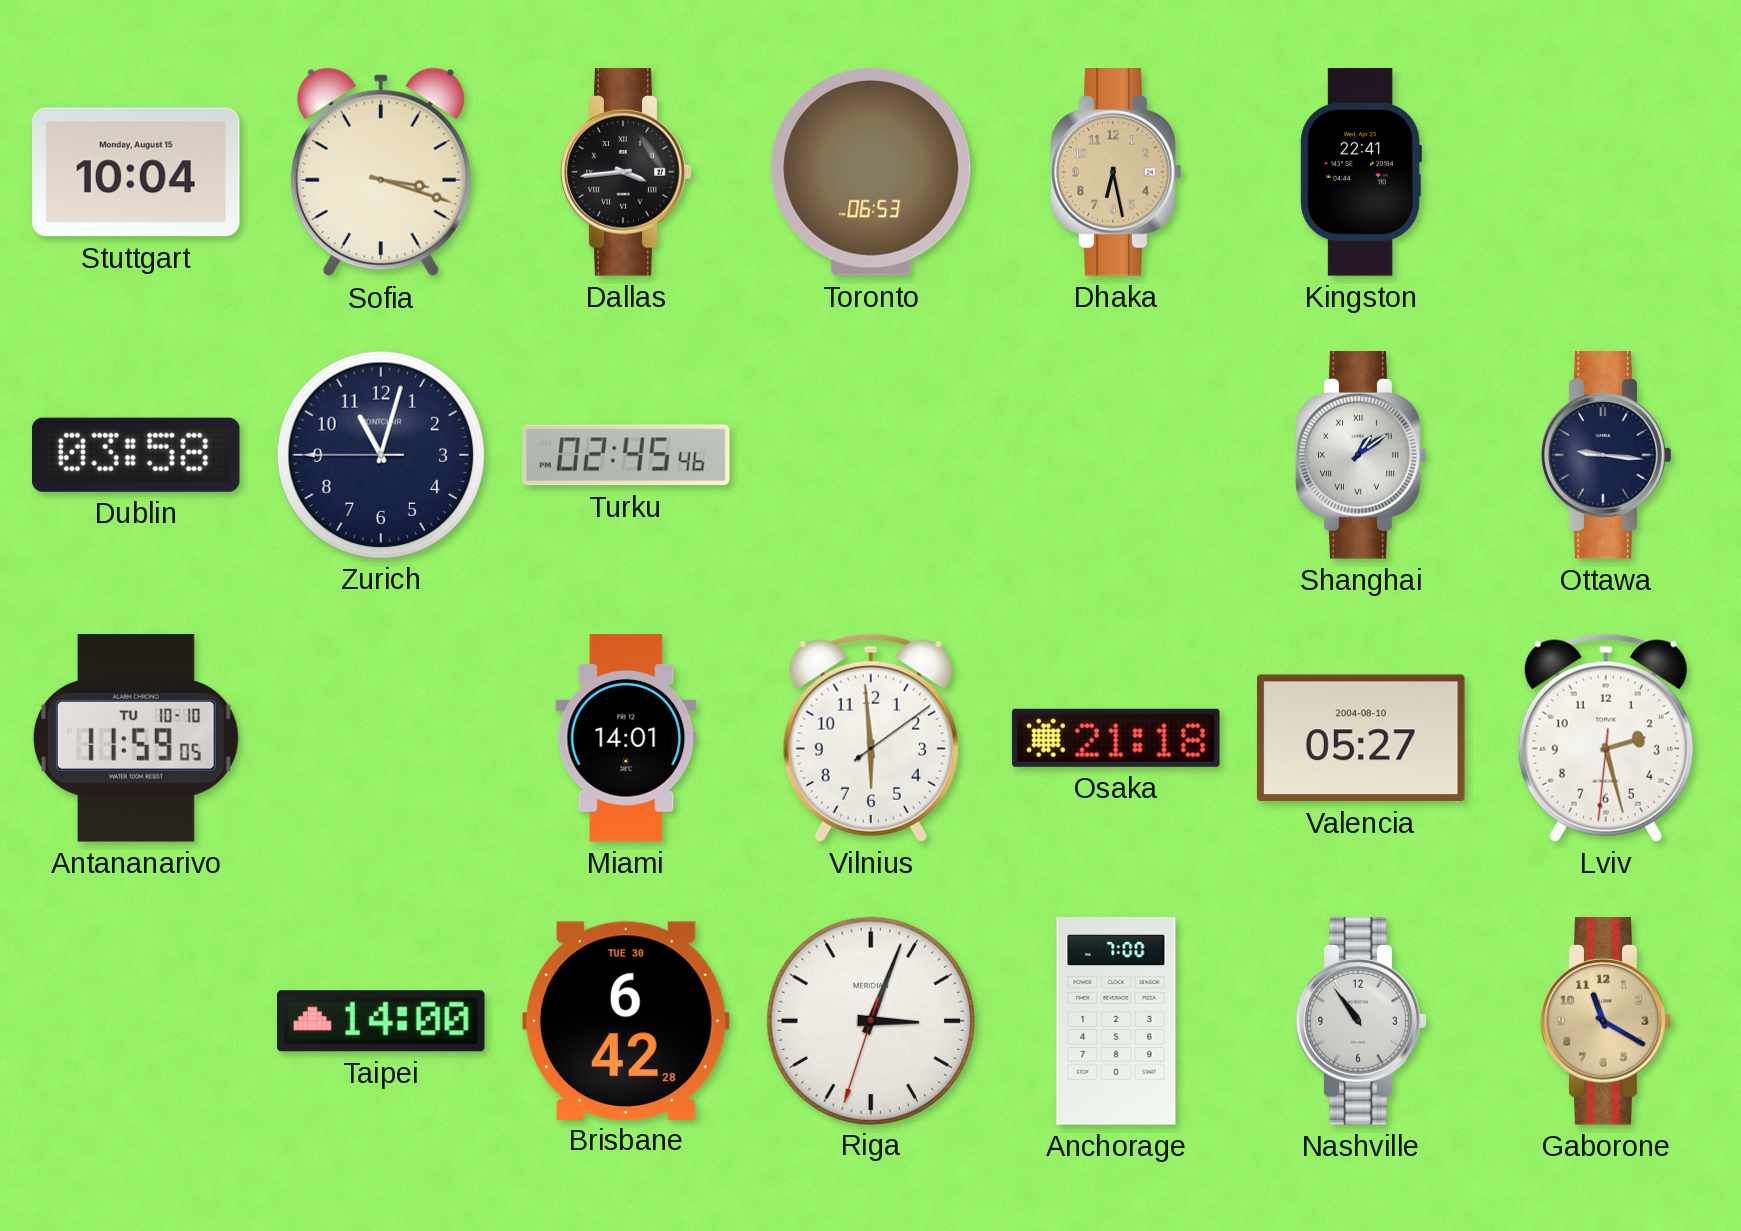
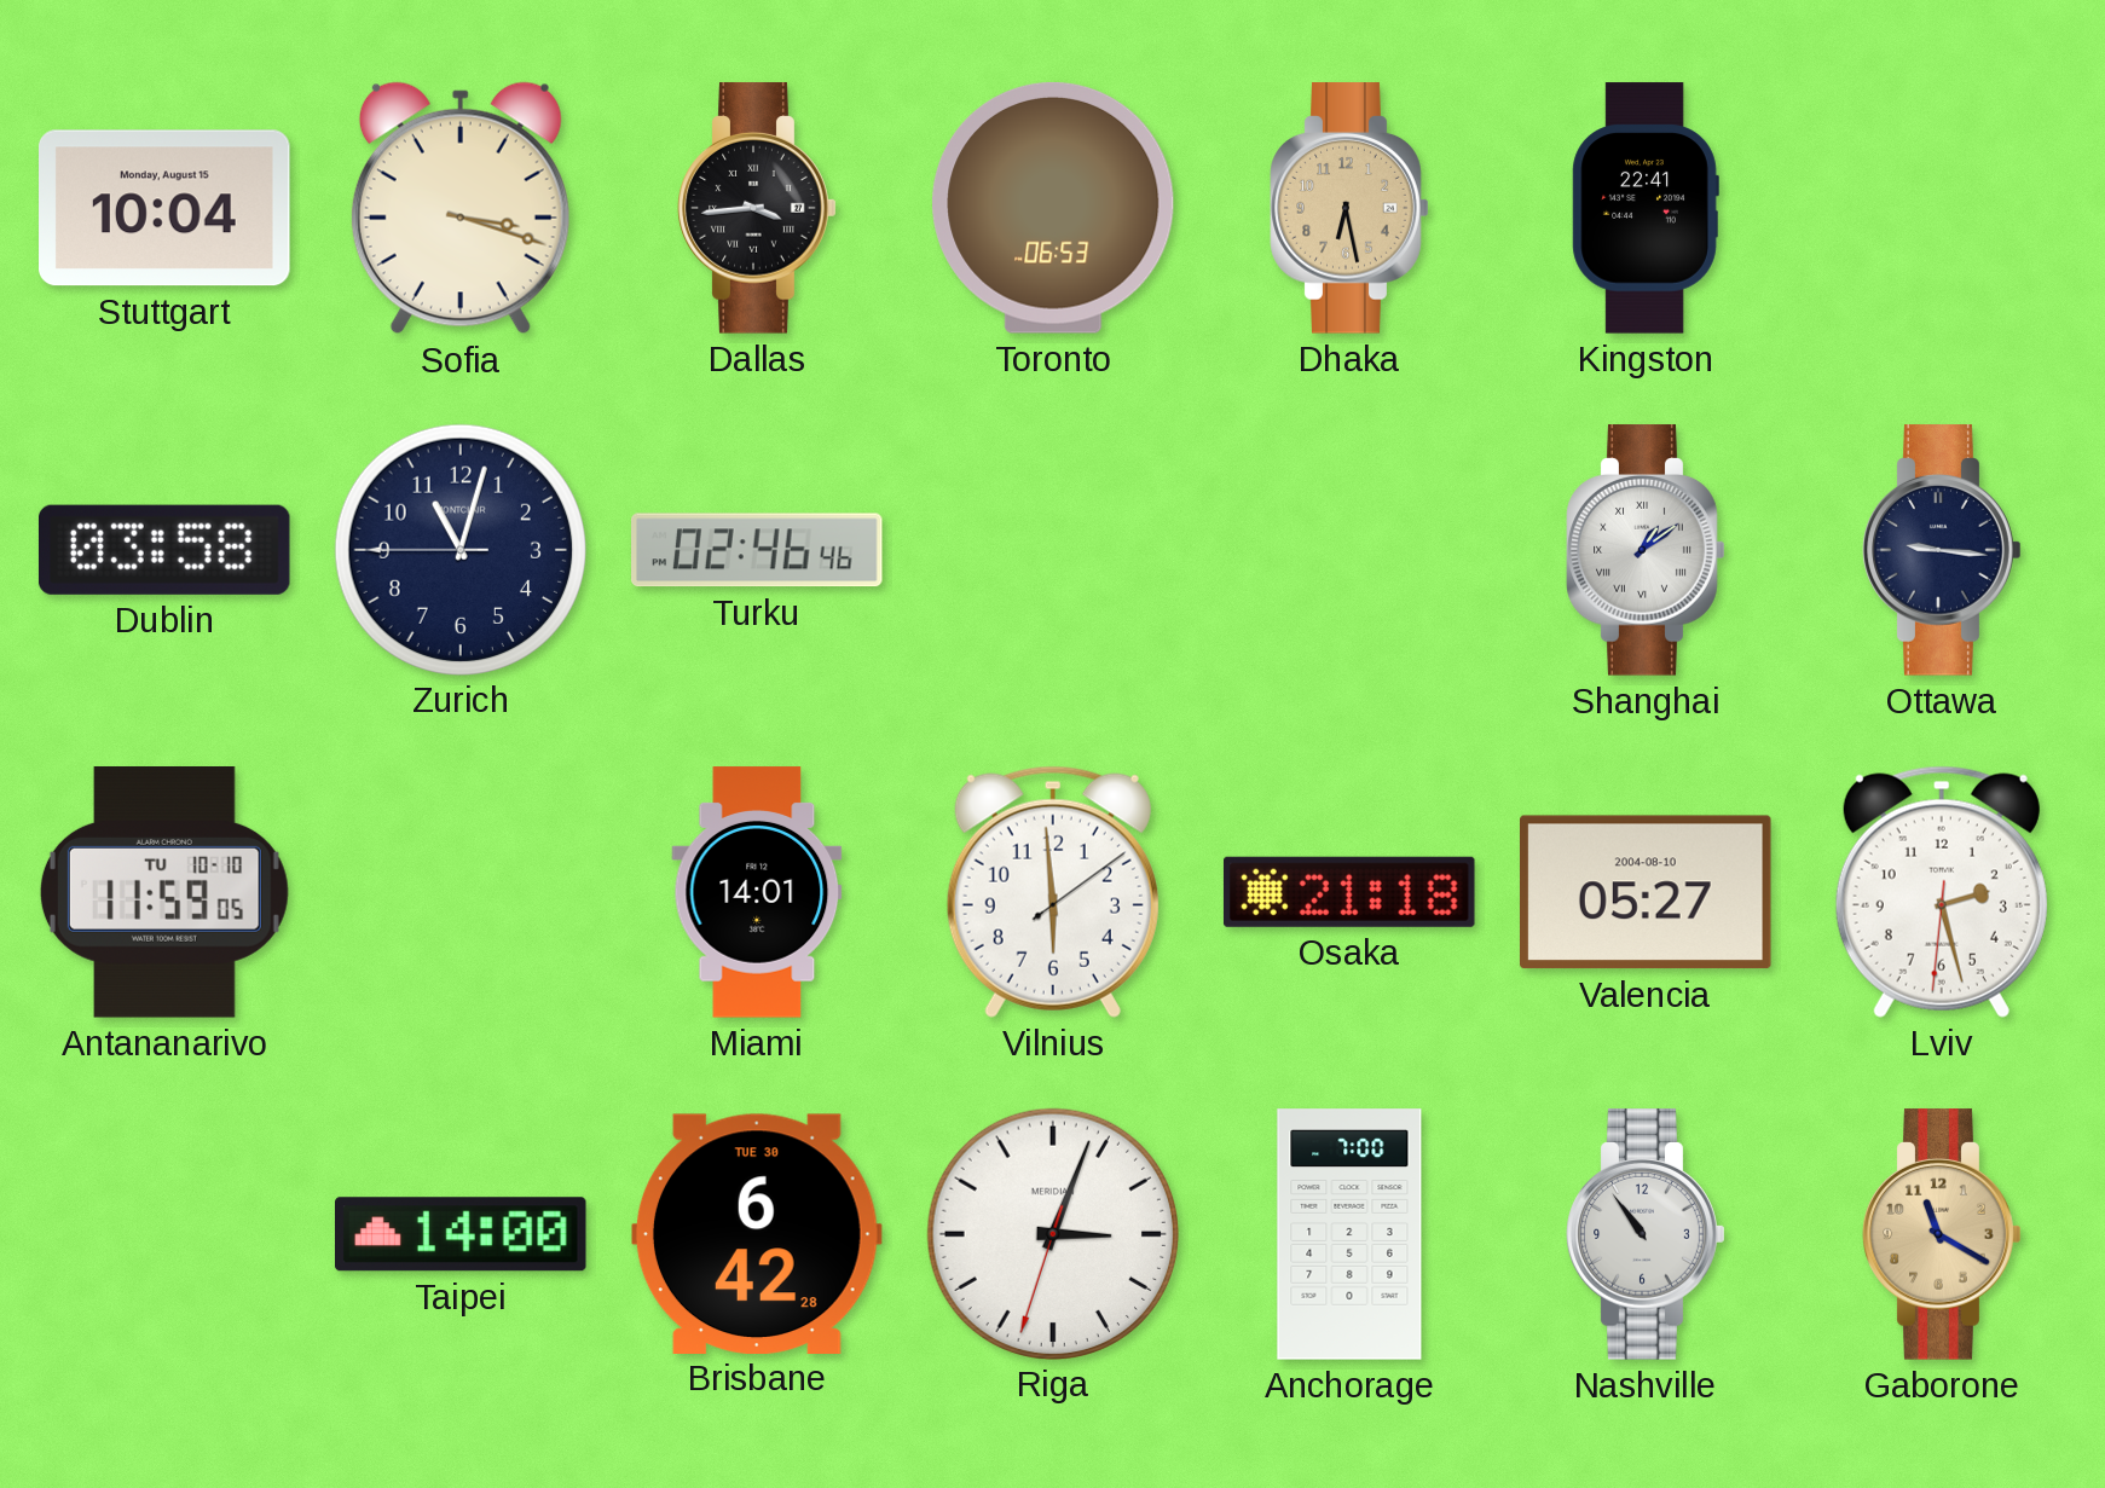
Turku: 02:45 -> 02:46
